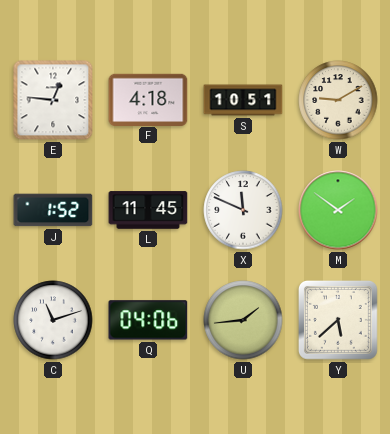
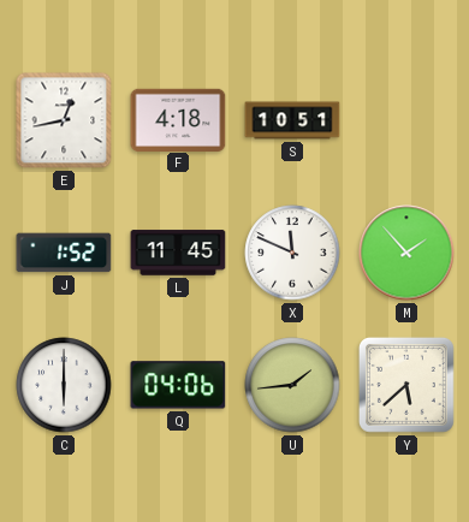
E: 12:46 -> 12:43
W: 9:10 -> none
M: 1:51 -> 1:53
C: 11:12 -> 6:00
